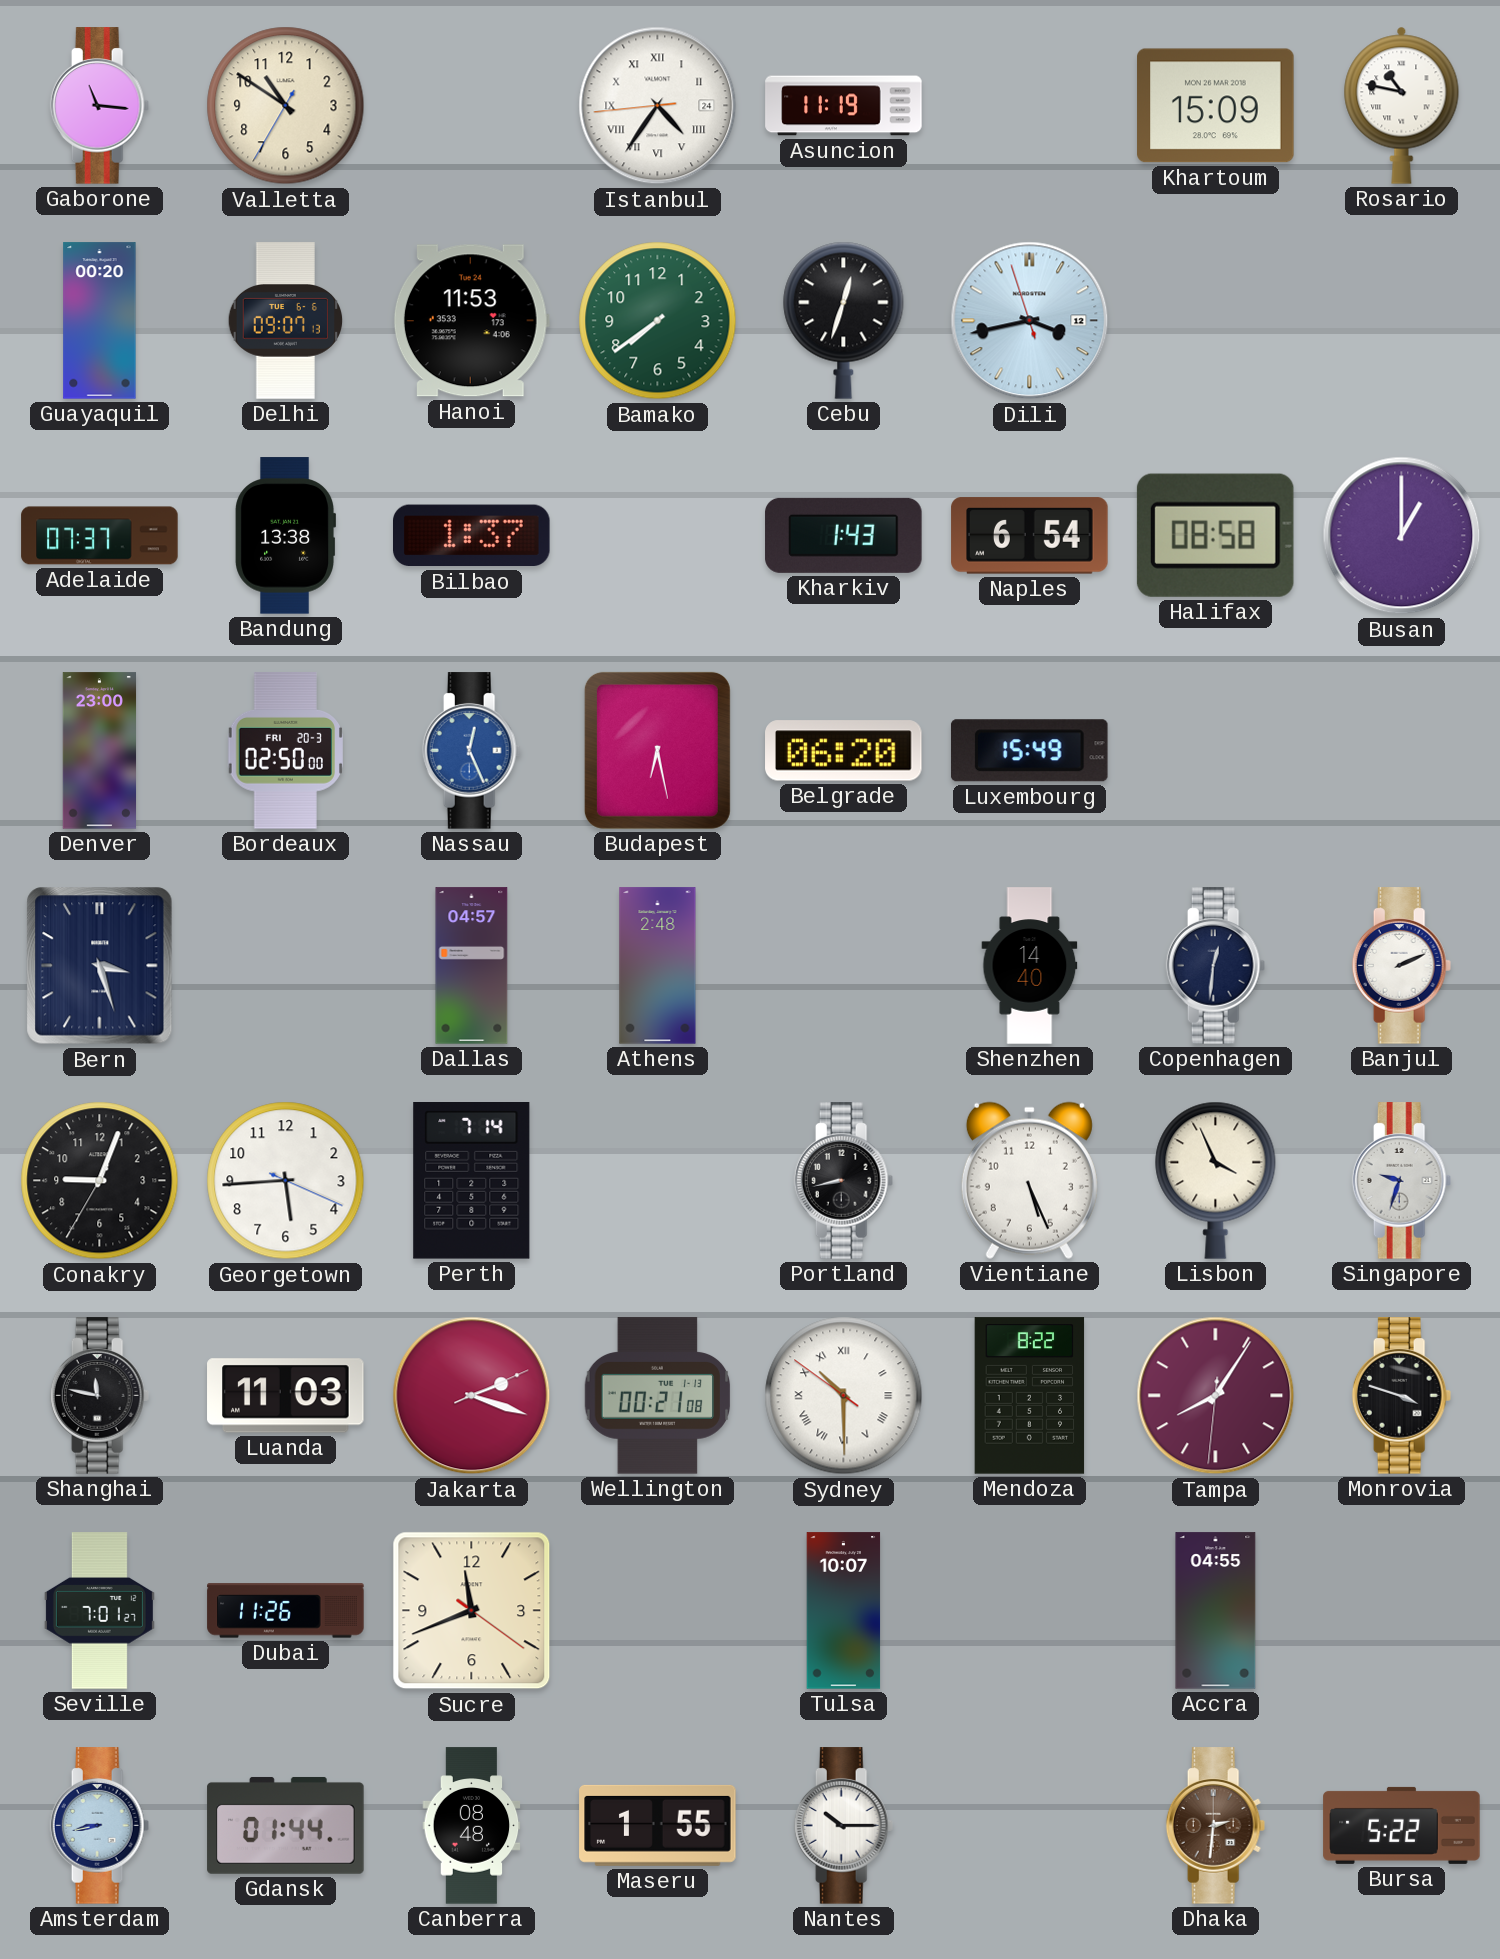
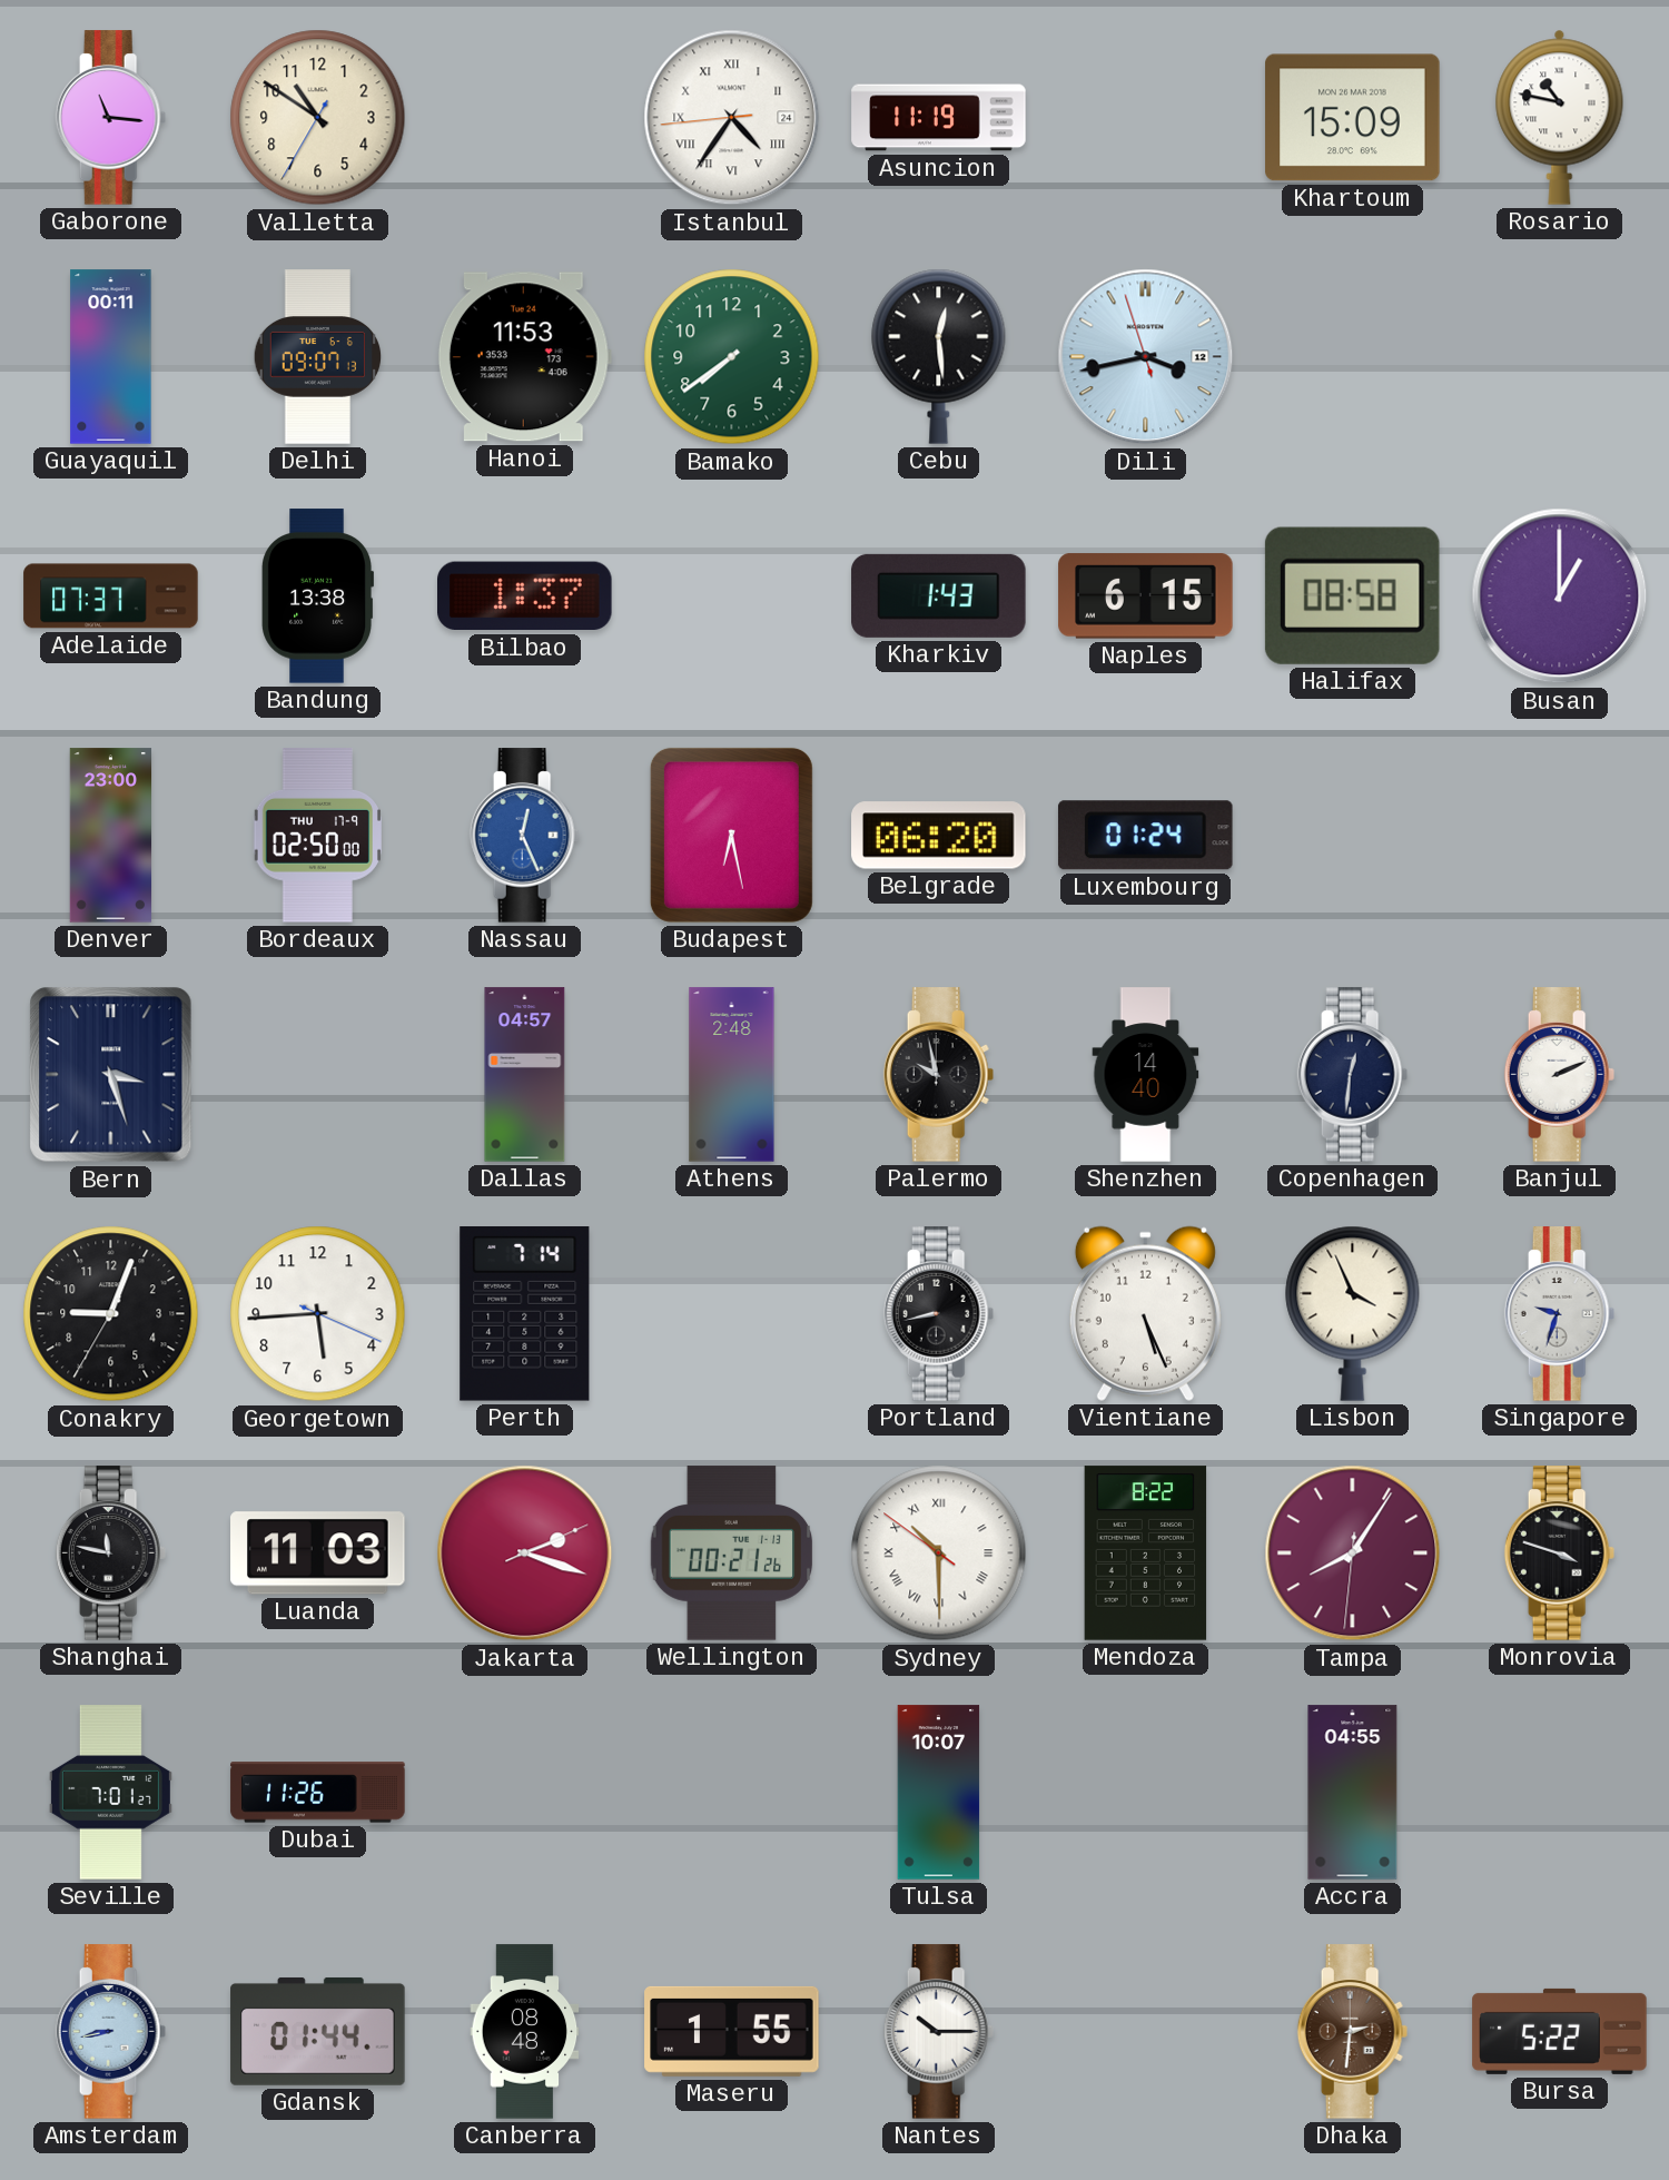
Guayaquil: 00:20 -> 00:11
Cebu: 12:33 -> 12:29
Naples: 6:54 -> 6:15
Bordeaux date: FRI 20-3 -> THU 17-9
Luxembourg: 15:49 -> 01:24
Palermo: none -> 9:58
Wellington: 00:21:08 -> 00:21:26
Sucre: 11:41 -> none
